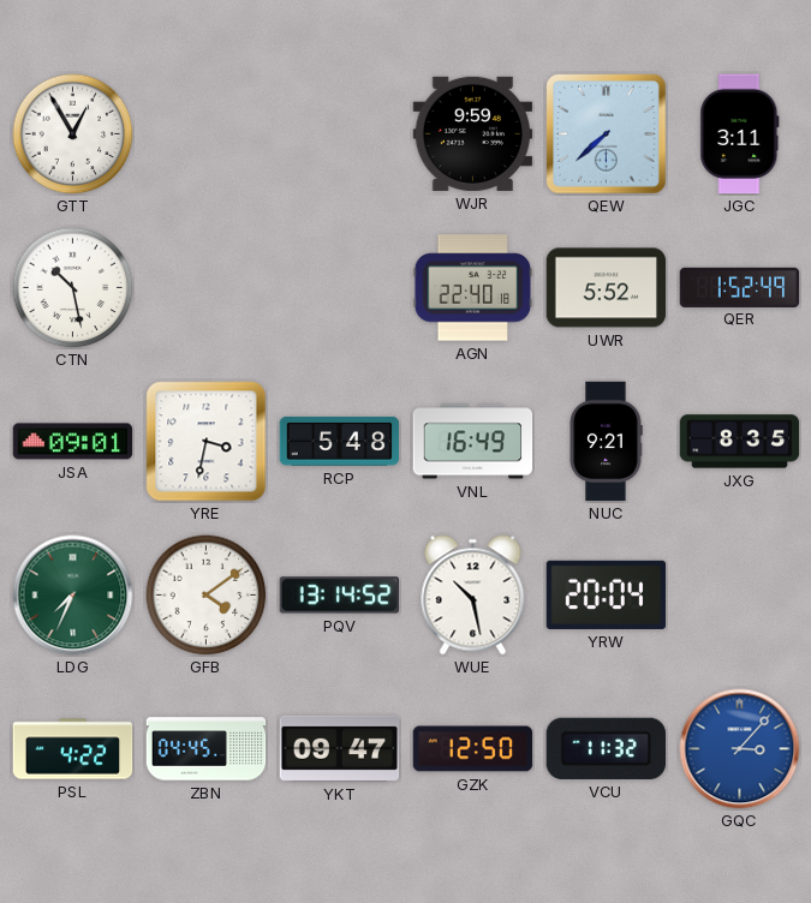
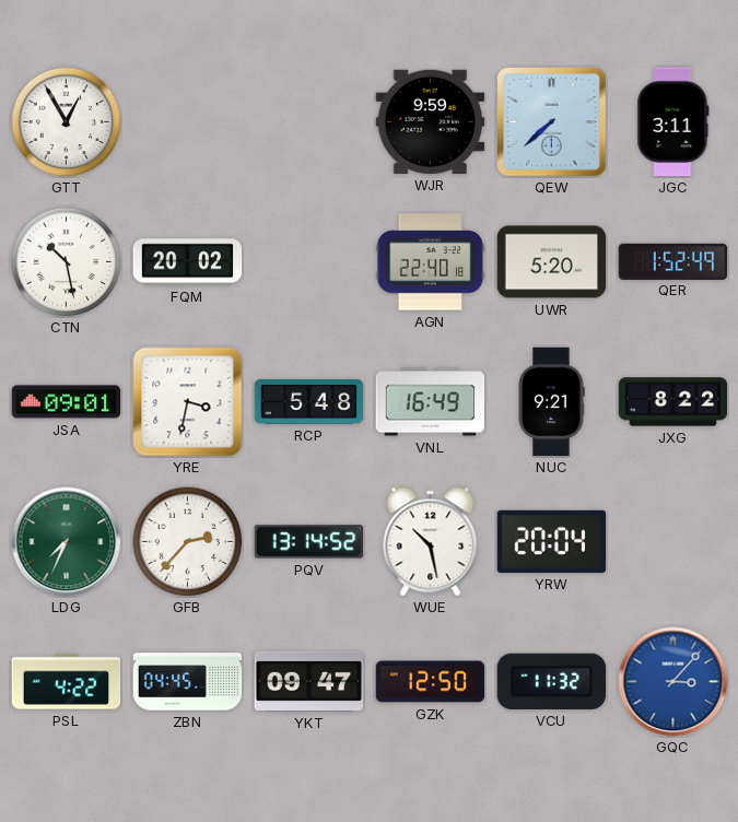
FQM: none -> 20:02
UWR: 5:52 -> 5:20
JXG: 8:35 -> 8:22
GFB: 4:09 -> 2:37
